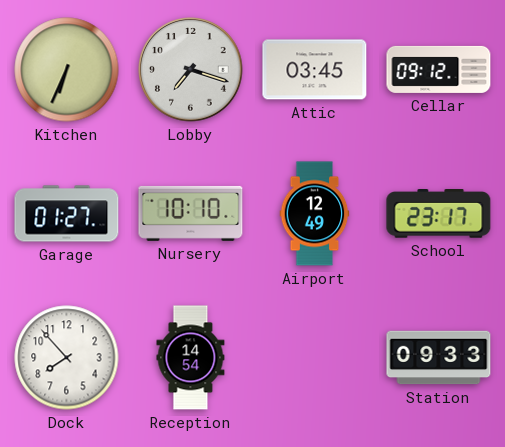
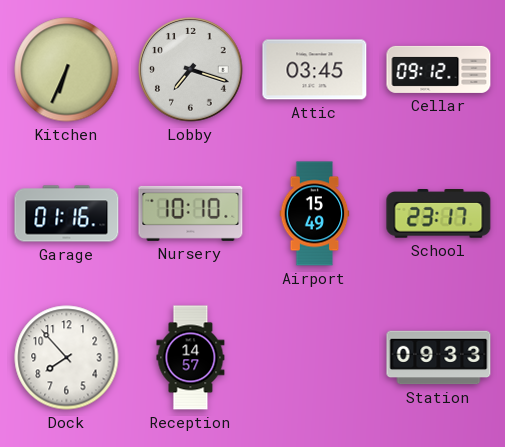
Garage: 01:27 -> 01:16
Airport: 12:49 -> 15:49
Reception: 14:54 -> 14:57
